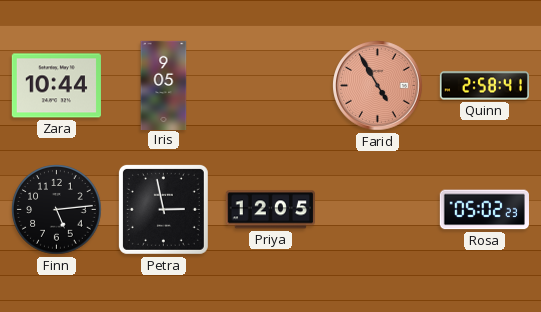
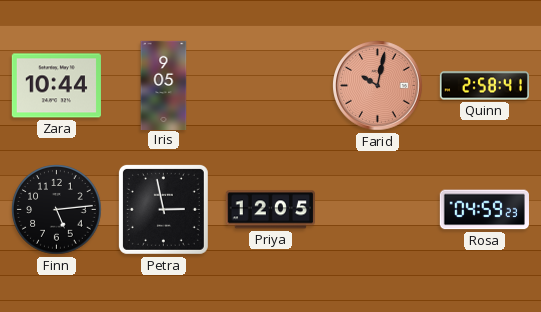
Farid: 4:55 -> 10:02
Rosa: 05:02 -> 04:59
